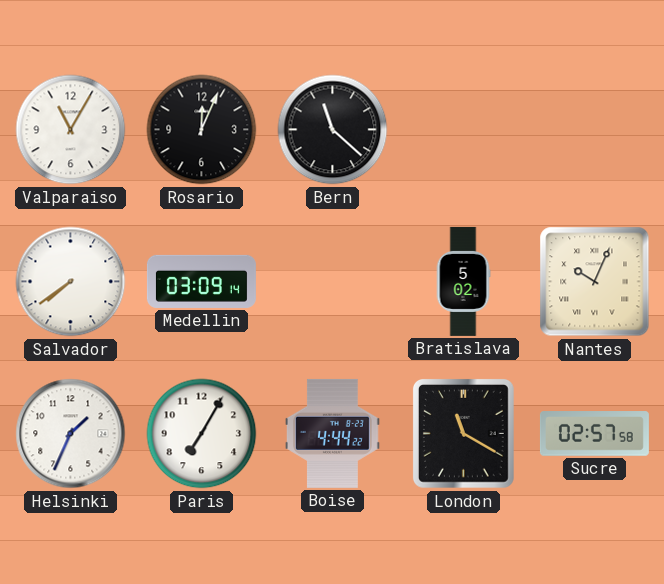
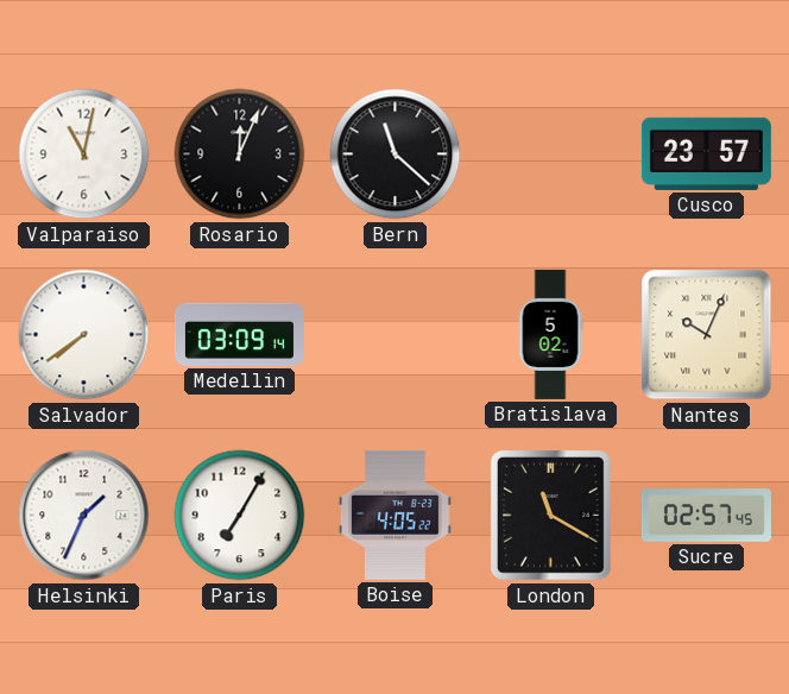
Valparaiso: 11:05 -> 11:02
Cusco: none -> 23:57
Boise: 4:44 -> 4:05
Sucre: 02:57:58 -> 02:57:45
